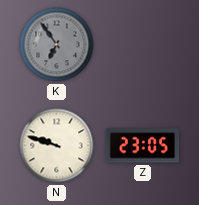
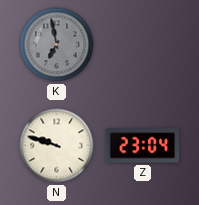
K: 6:54 -> 6:58
Z: 23:05 -> 23:04
